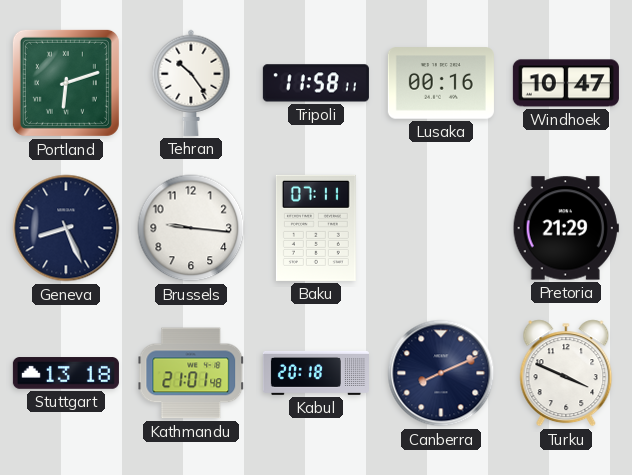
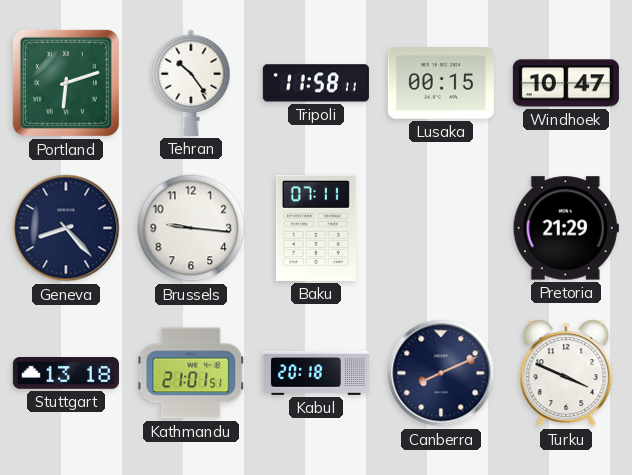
Lusaka: 00:16 -> 00:15
Geneva: 8:26 -> 8:23
Kathmandu: 21:01:48 -> 21:01:51
